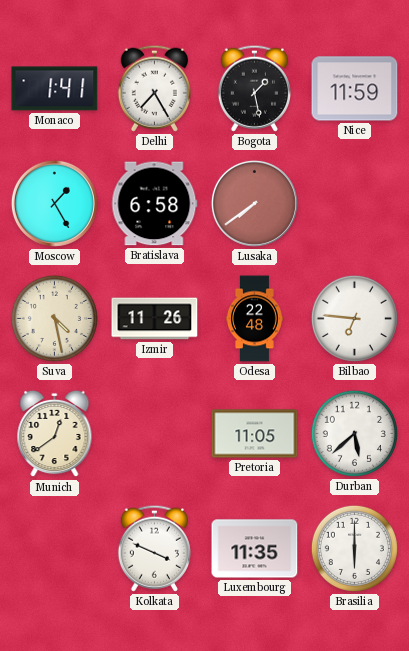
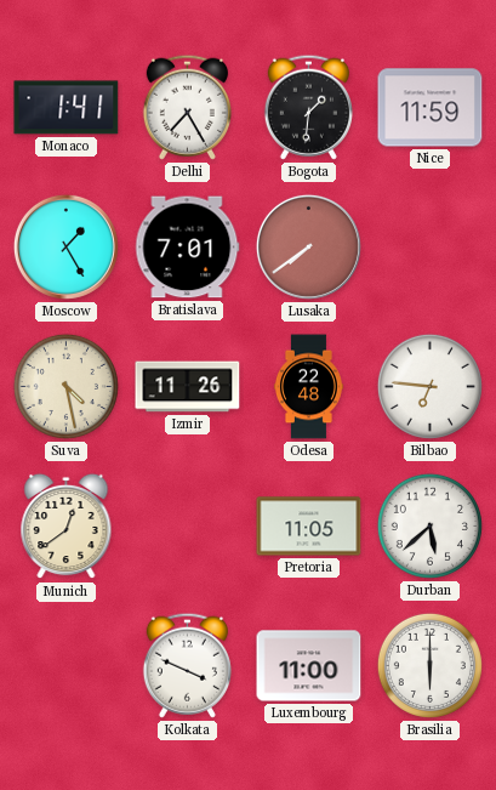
Bogota: 1:28 -> 1:31
Bratislava: 6:58 -> 7:01
Luxembourg: 11:35 -> 11:00
